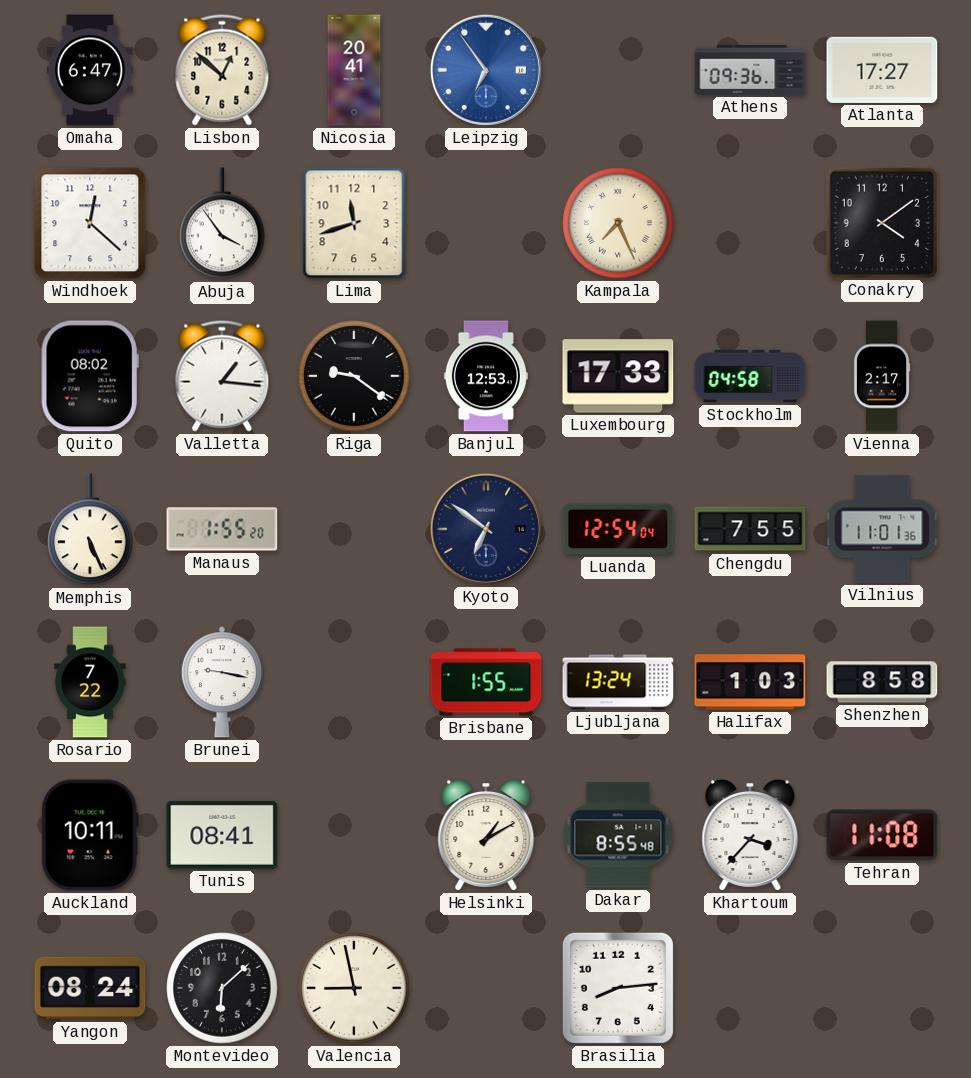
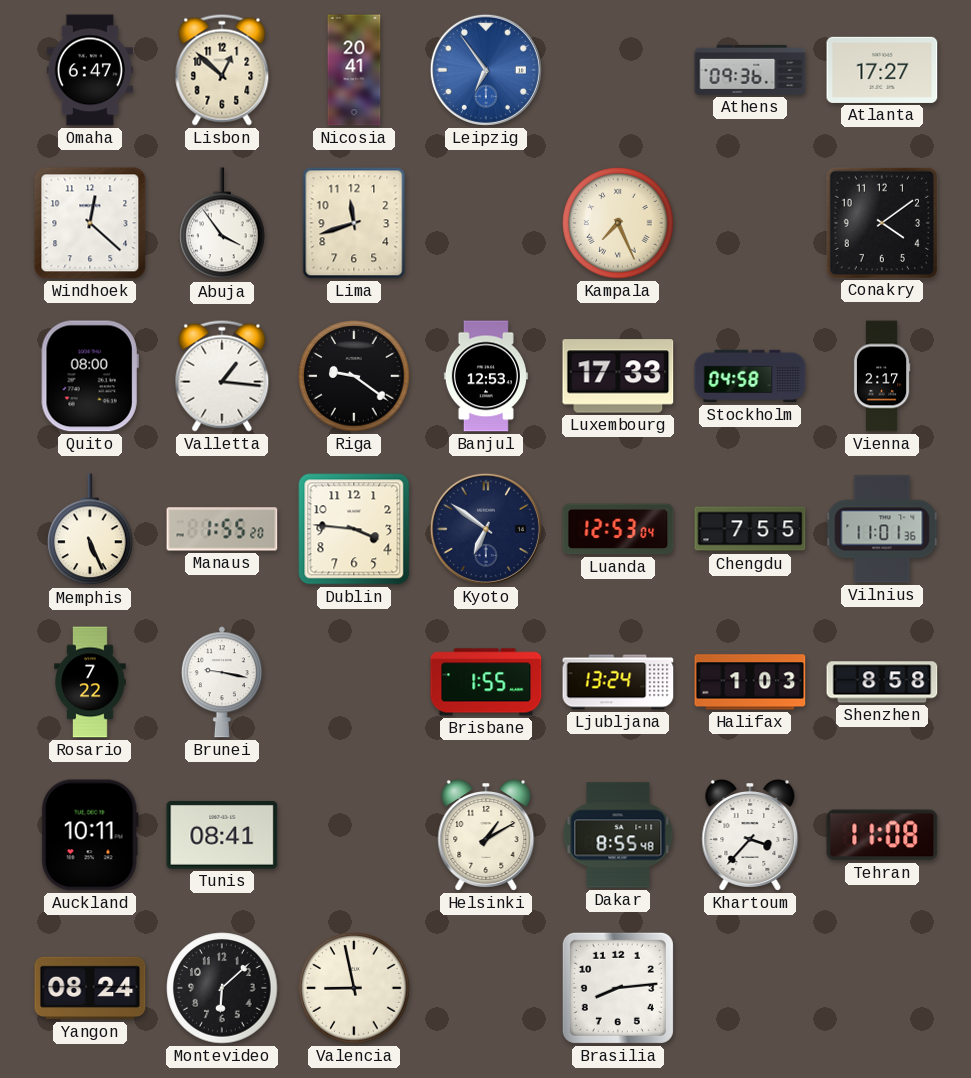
Quito: 08:02 -> 08:00
Dublin: none -> 3:46
Luanda: 12:54 -> 12:53
